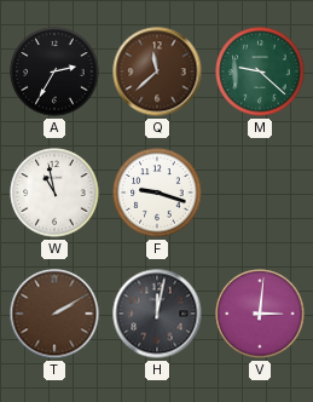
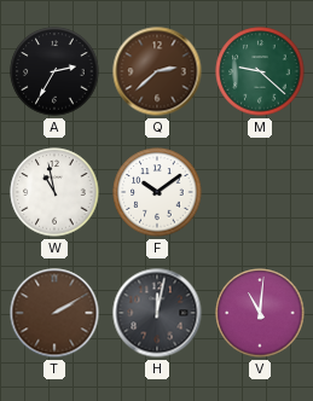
Q: 11:38 -> 2:38
F: 9:18 -> 10:09
V: 3:01 -> 11:01
